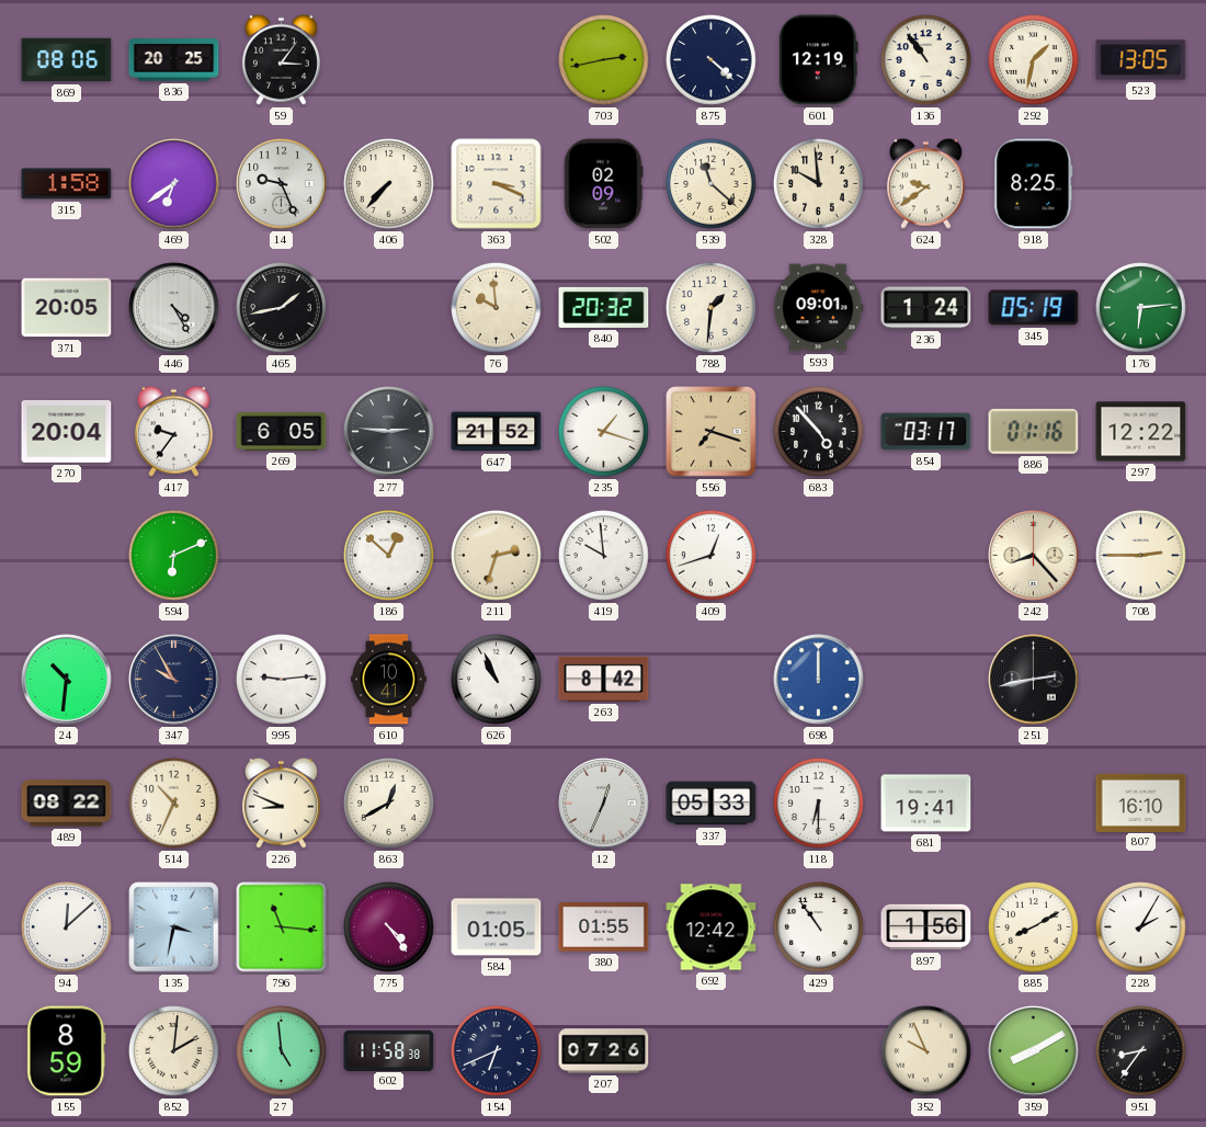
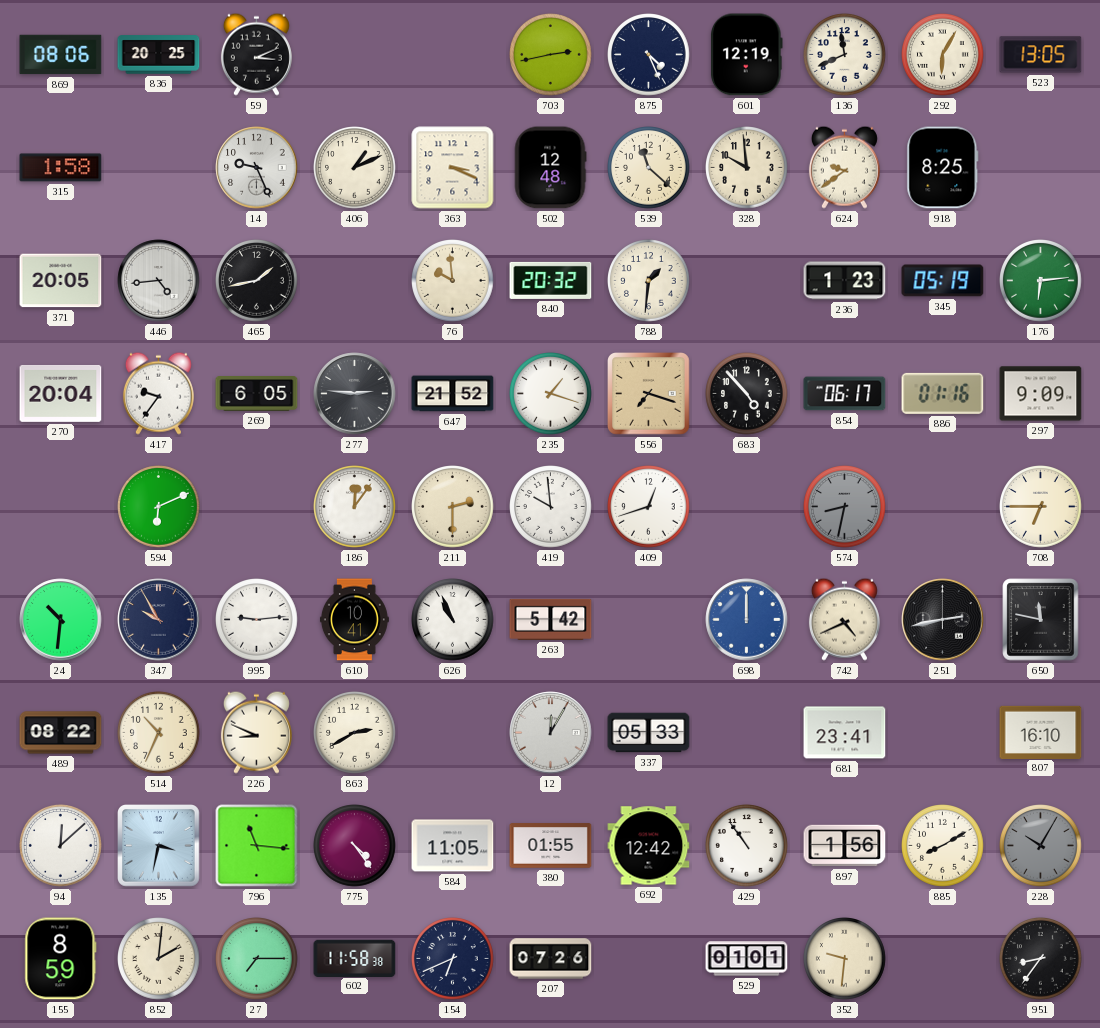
59: 3:06 -> 3:11
875: 4:22 -> 4:26
136: 10:54 -> 11:41
292: 1:32 -> 6:05
469: 6:39 -> none
406: 7:37 -> 1:11
502: 02:09 -> 12:48
446: 4:25 -> 4:44
593: 09:01 -> none
236: 1:24 -> 1:23
854: 03:17 -> 06:17
297: 12:22 -> 9:09
186: 12:52 -> 12:06
211: 2:33 -> 2:30
574: none -> 8:32
242: 8:23 -> none
708: 2:45 -> 6:45
263: 8:42 -> 5:42
742: none -> 4:41
650: none -> 11:47
863: 12:40 -> 2:40
12: 12:34 -> 12:05
118: 6:30 -> none
681: 19:41 -> 23:41
584: 01:05 -> 11:05
228: 2:05 -> 10:05
228 dial: white -> grey
27: 4:59 -> 7:15
529: none -> 01:01
352: 9:56 -> 9:31
359: 8:10 -> none
